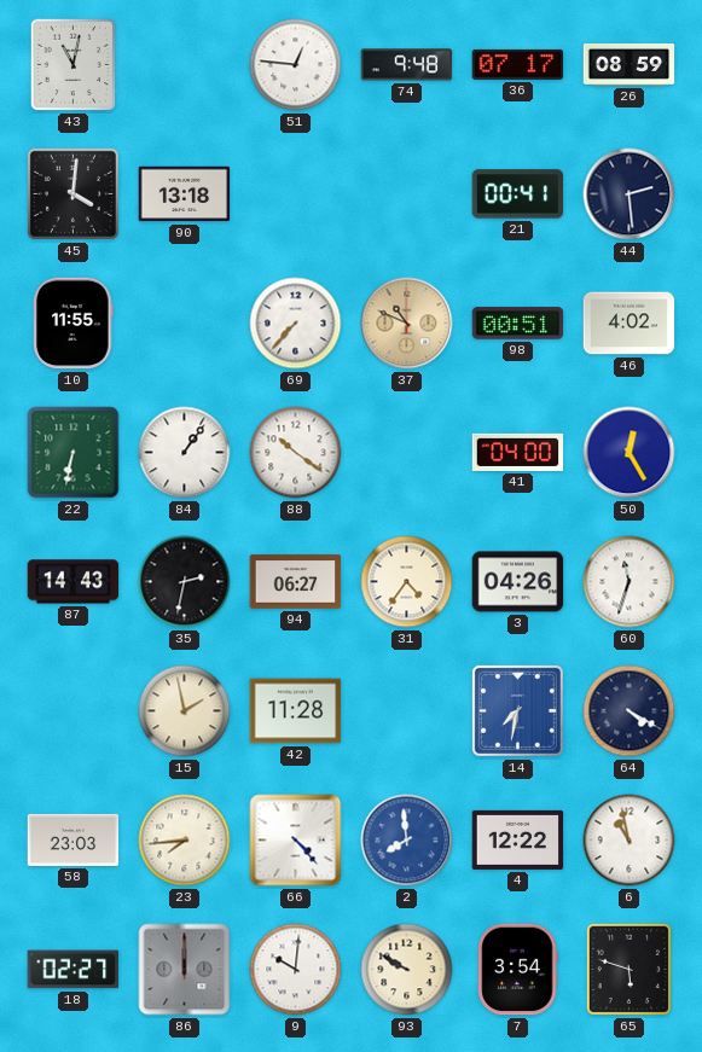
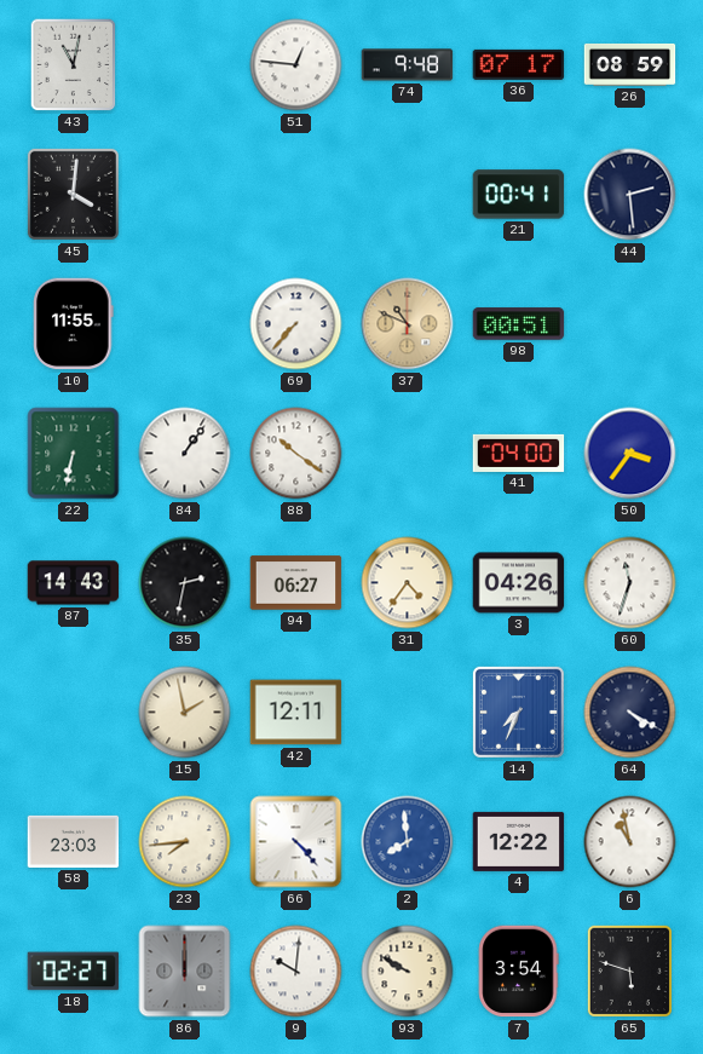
90: 13:18 -> none
46: 4:02 -> none
50: 12:25 -> 3:36
42: 11:28 -> 12:11
14: 7:32 -> 7:34
